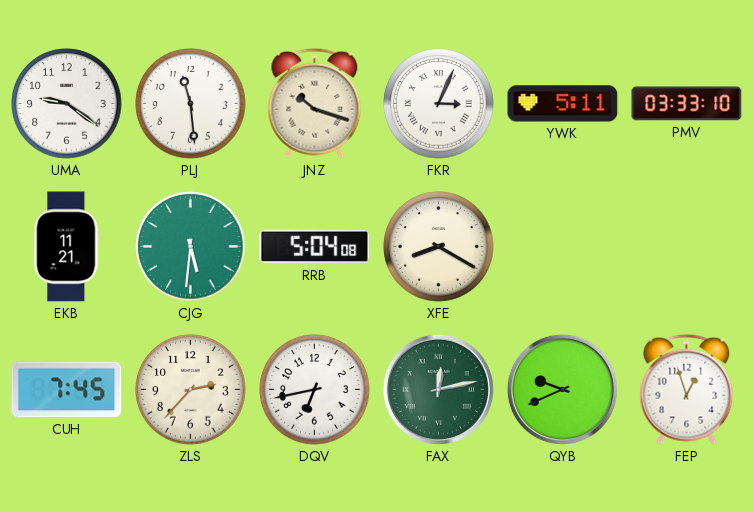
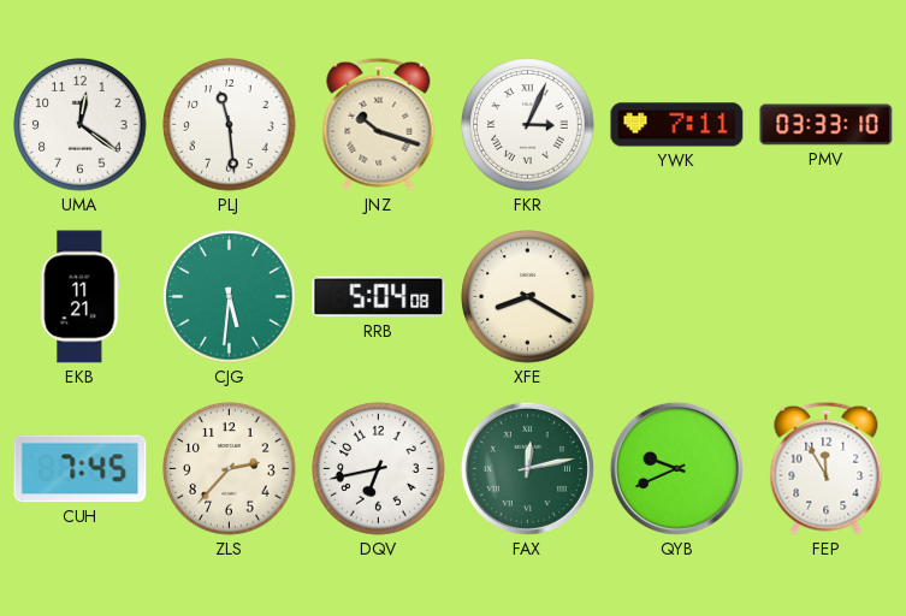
UMA: 9:21 -> 12:21
YWK: 5:11 -> 7:11
FEP: 12:57 -> 11:55
